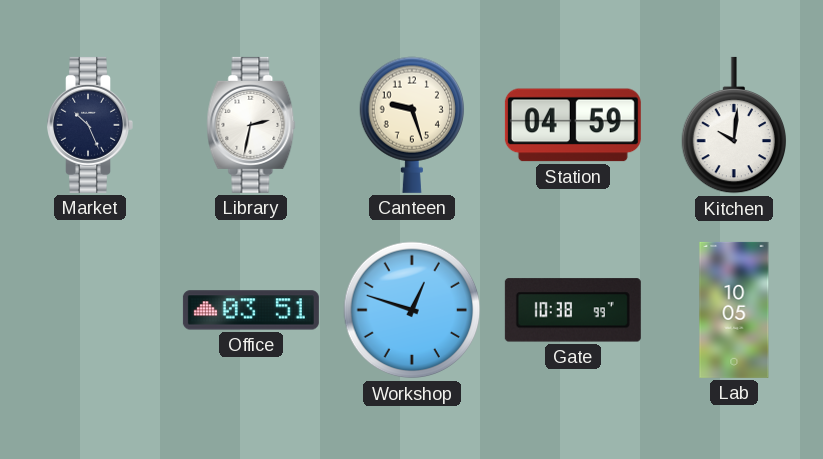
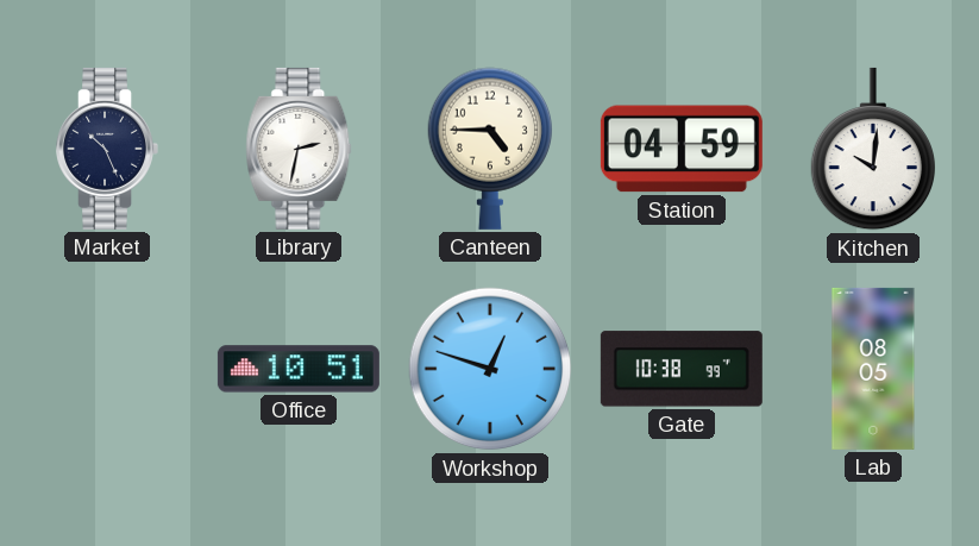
Canteen: 9:27 -> 4:45
Office: 03:51 -> 10:51
Lab: 10:05 -> 08:05
